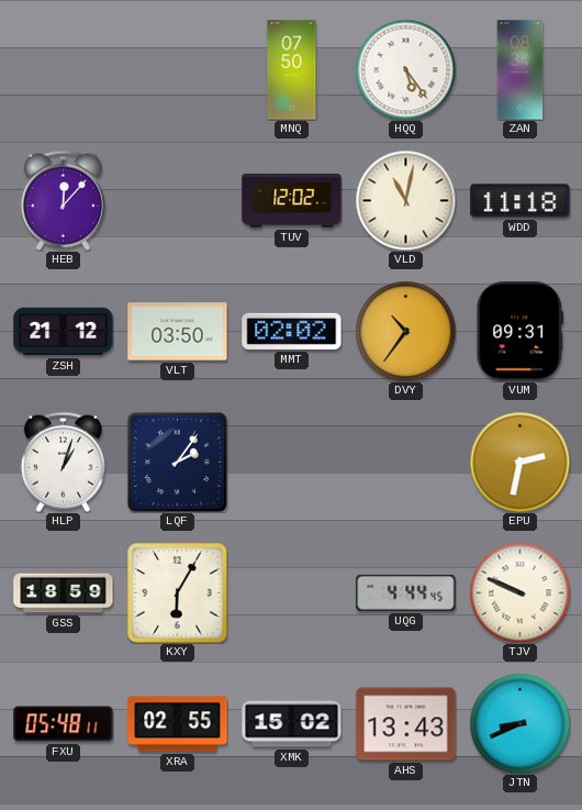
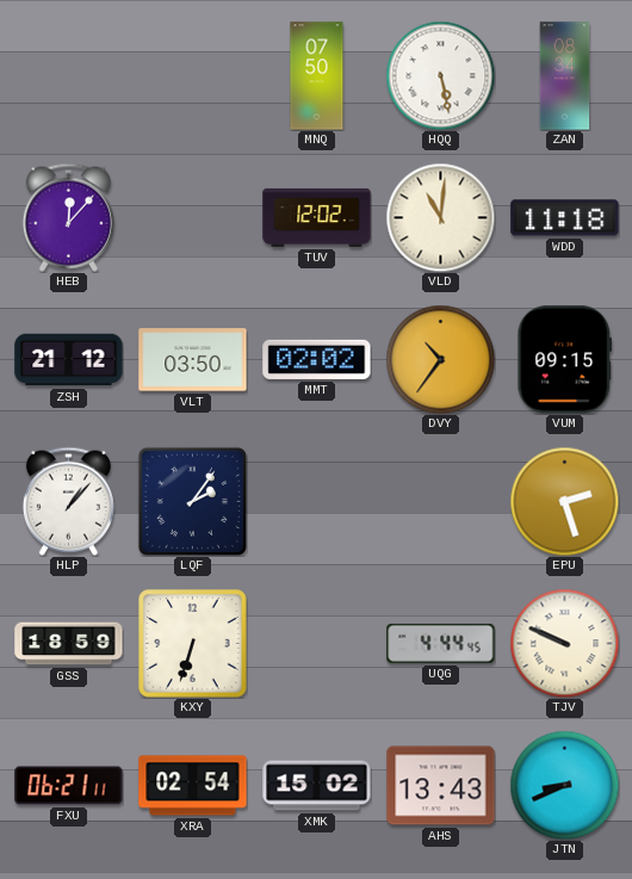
HQQ: 5:24 -> 5:28
VLD: 11:02 -> 11:01
VUM: 09:31 -> 09:15
HLP: 1:03 -> 1:07
EPU: 2:32 -> 2:27
KXY: 6:05 -> 6:33
FXU: 05:48 -> 06:21
XRA: 02:55 -> 02:54
